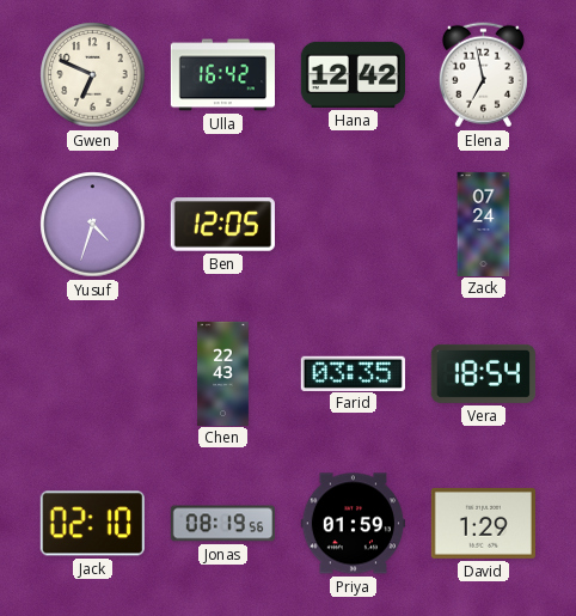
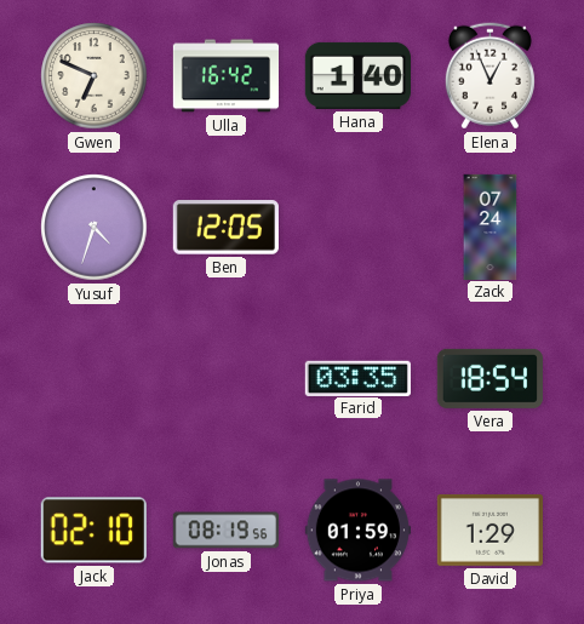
Hana: 12:42 -> 1:40
Elena: 6:58 -> 12:56
Chen: 22:43 -> none
